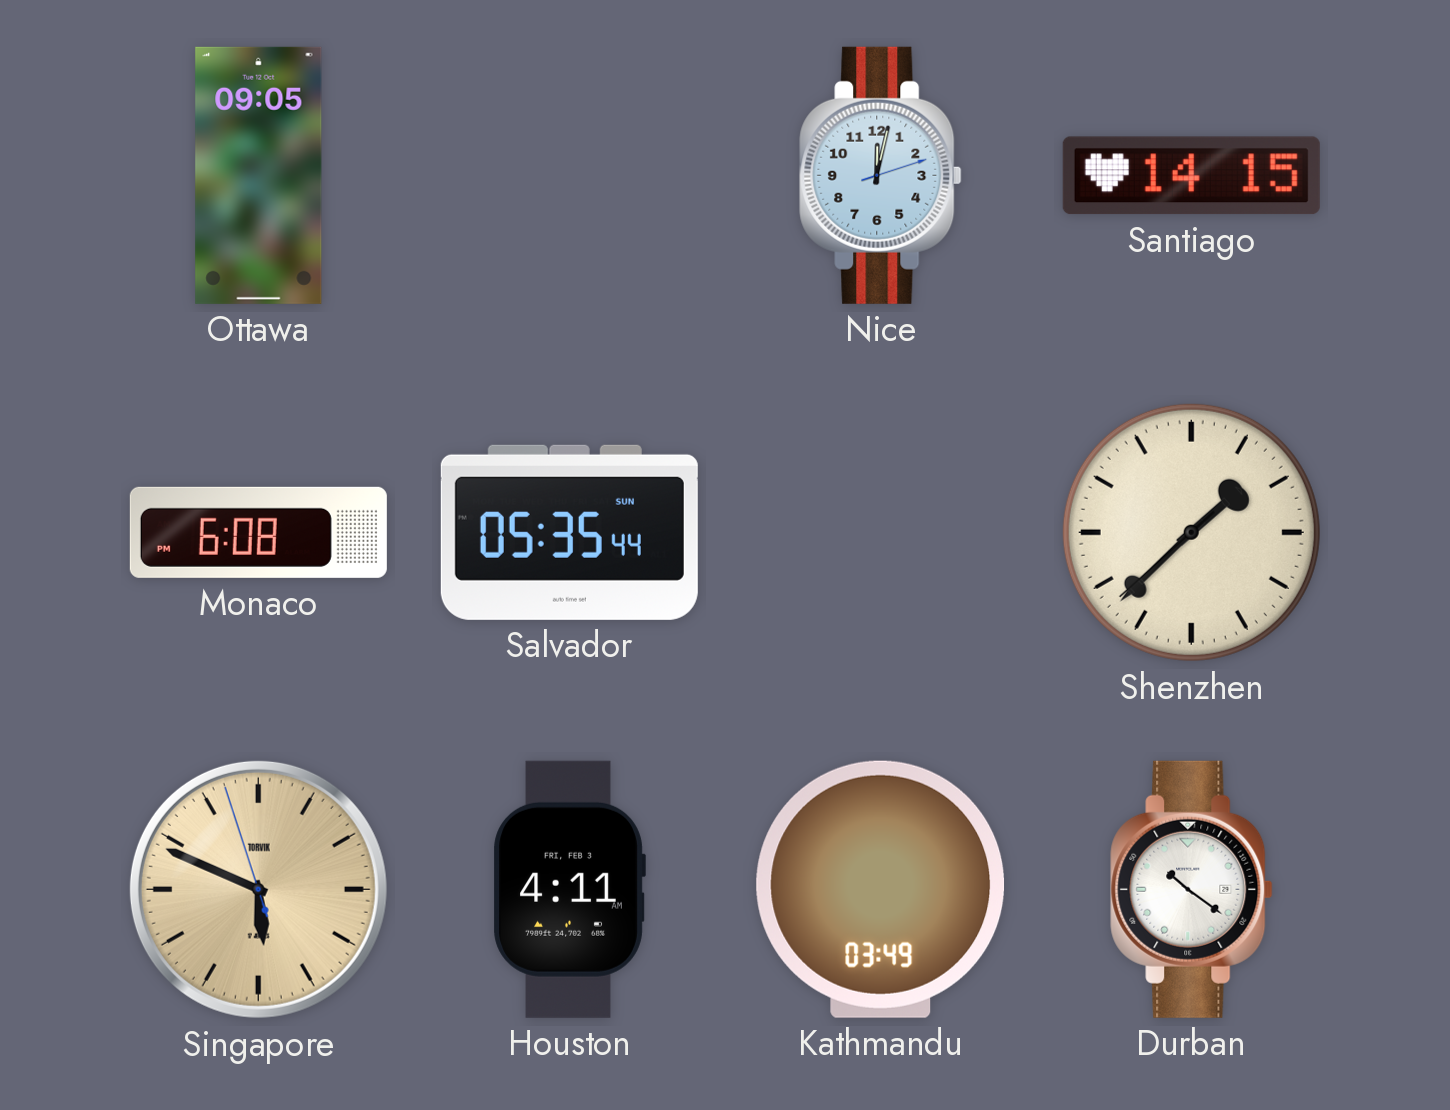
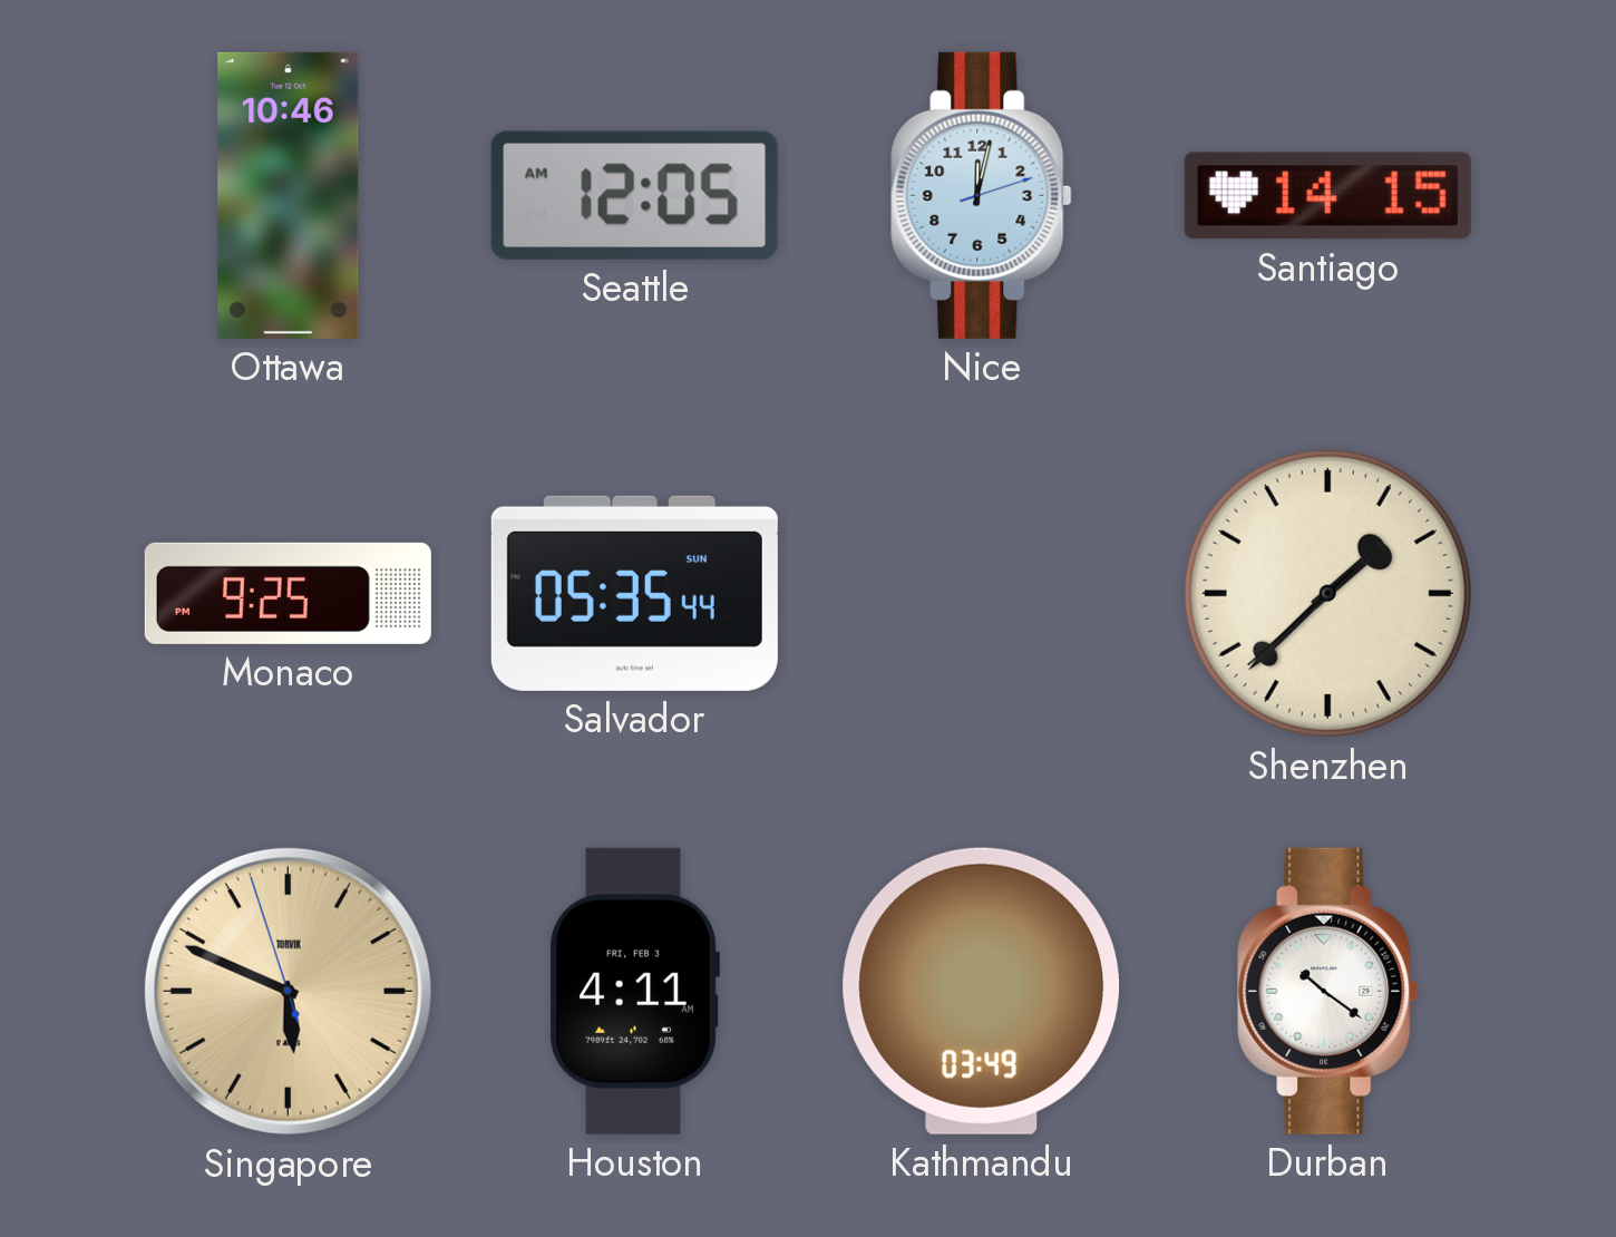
Ottawa: 09:05 -> 10:46
Seattle: none -> 12:05
Monaco: 6:08 -> 9:25
